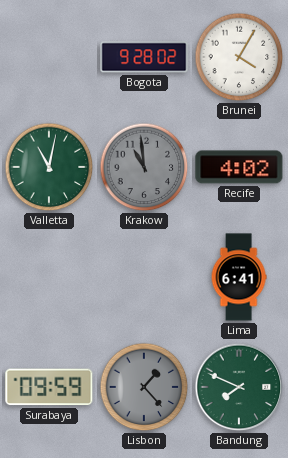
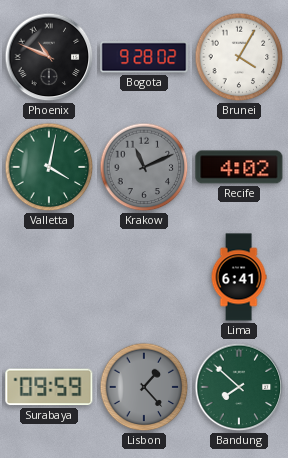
Phoenix: none -> 10:49
Valletta: 11:02 -> 4:02
Krakow: 10:59 -> 11:11
Bandung: 7:49 -> 7:52
